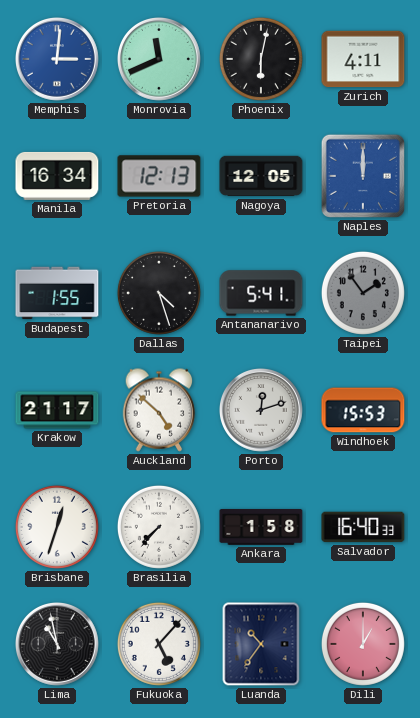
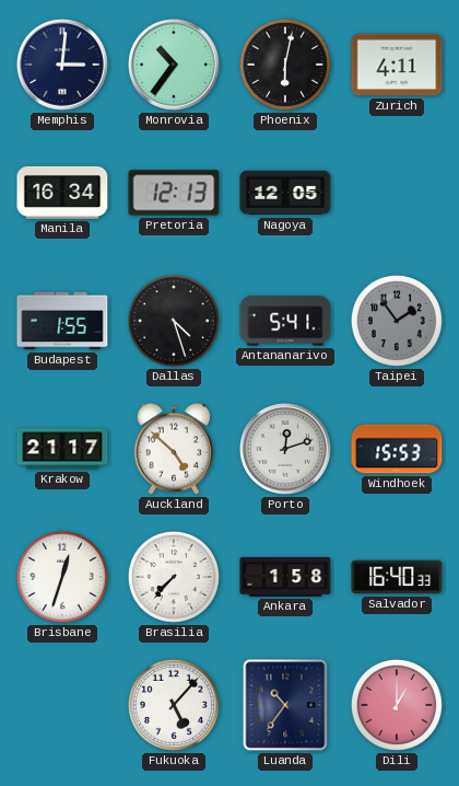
Memphis dial: blue -> navy
Monrovia: 11:41 -> 10:36
Naples: 12:00 -> none
Lima: 10:58 -> none
